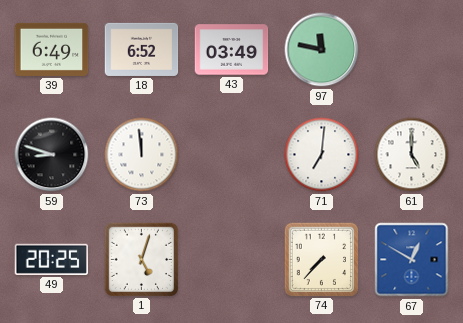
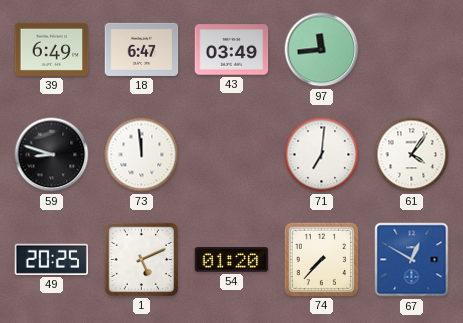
18: 6:52 -> 6:47
97: 11:47 -> 11:44
61: 5:00 -> 4:06
1: 5:03 -> 5:11
54: none -> 01:20
